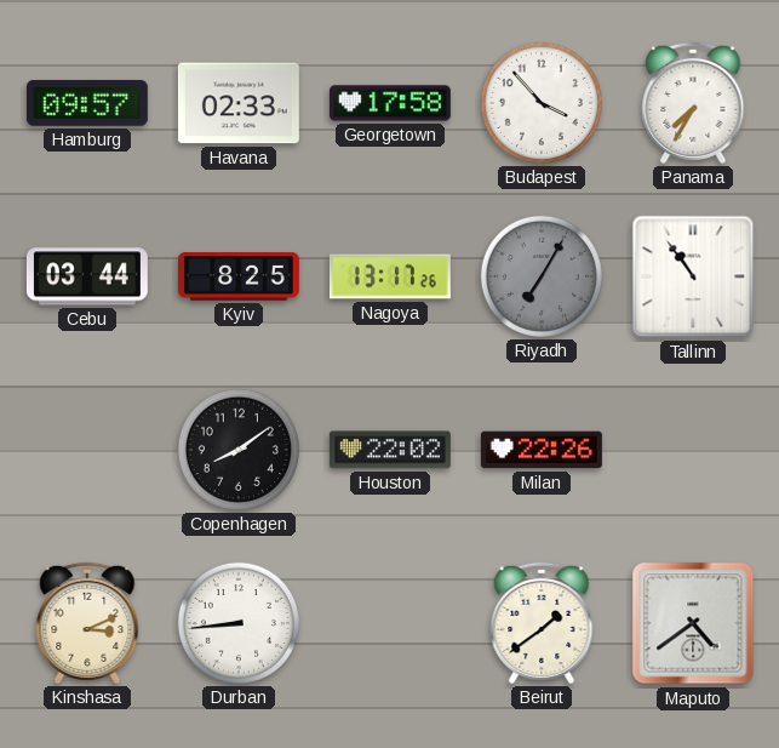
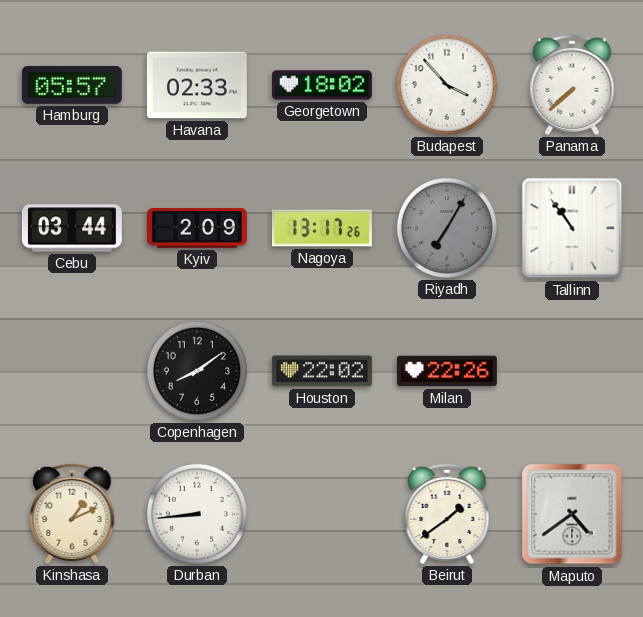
Hamburg: 09:57 -> 05:57
Georgetown: 17:58 -> 18:02
Panama: 7:35 -> 7:38
Kyiv: 8:25 -> 2:09
Kinshasa: 3:11 -> 1:11
